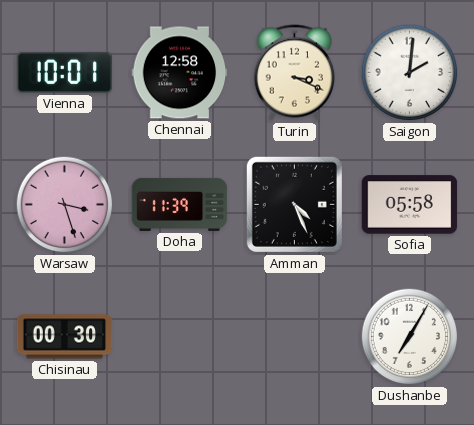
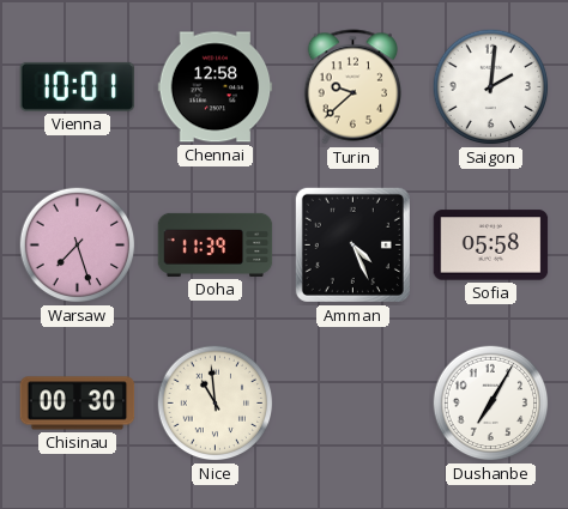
Turin: 3:19 -> 9:38
Warsaw: 3:27 -> 7:27
Nice: none -> 10:59
